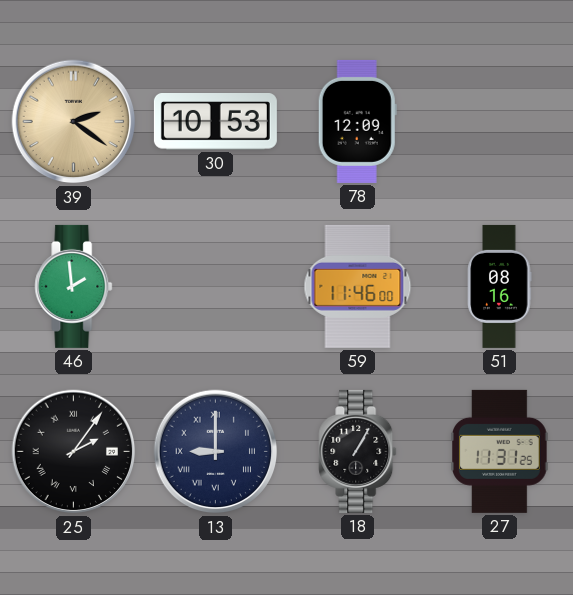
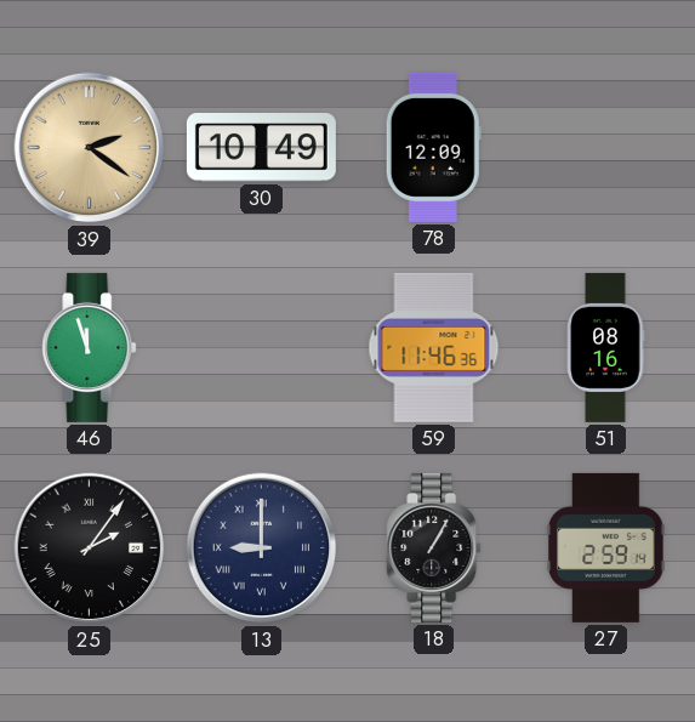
30: 10:53 -> 10:49
46: 1:59 -> 11:57
59: 11:46:00 -> 11:46:36
27: 11:31 -> 2:59
